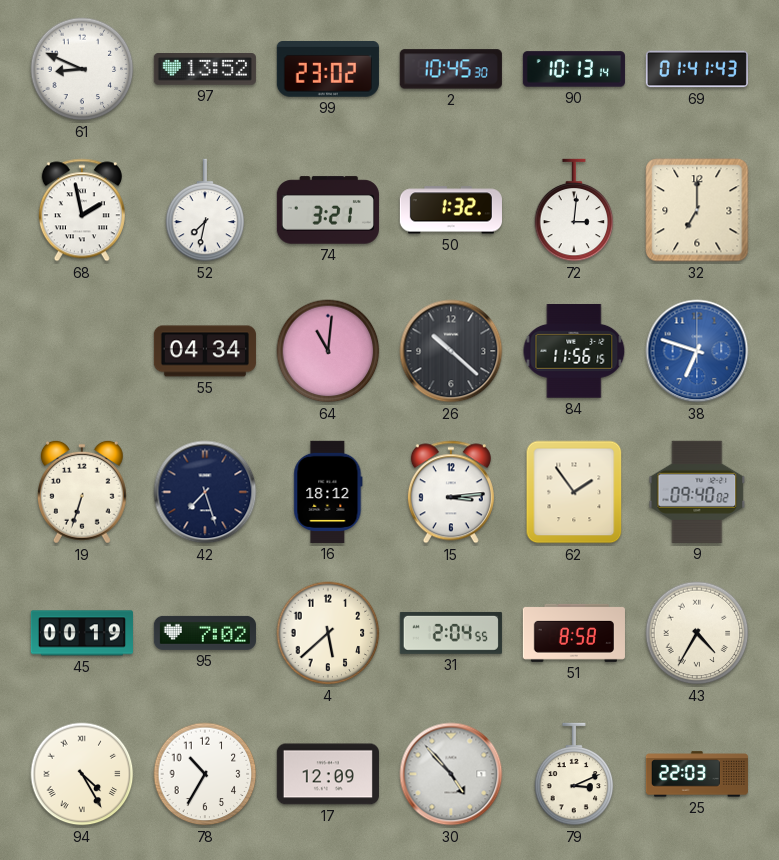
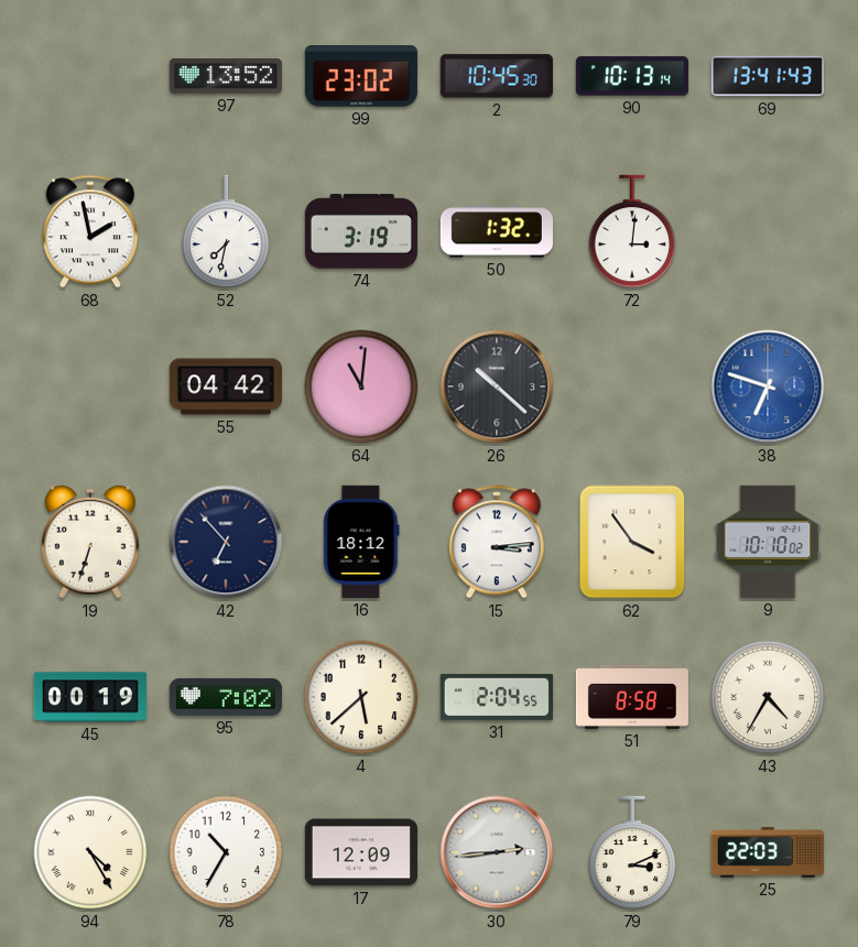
61: 8:49 -> none
69: 01:41 -> 13:41
74: 3:21 -> 3:19
32: 7:00 -> none
55: 04:34 -> 04:42
84: 11:56 -> none
42: 7:27 -> 6:53
62: 1:54 -> 3:54
9: 09:40 -> 10:10
30: 4:53 -> 2:44
